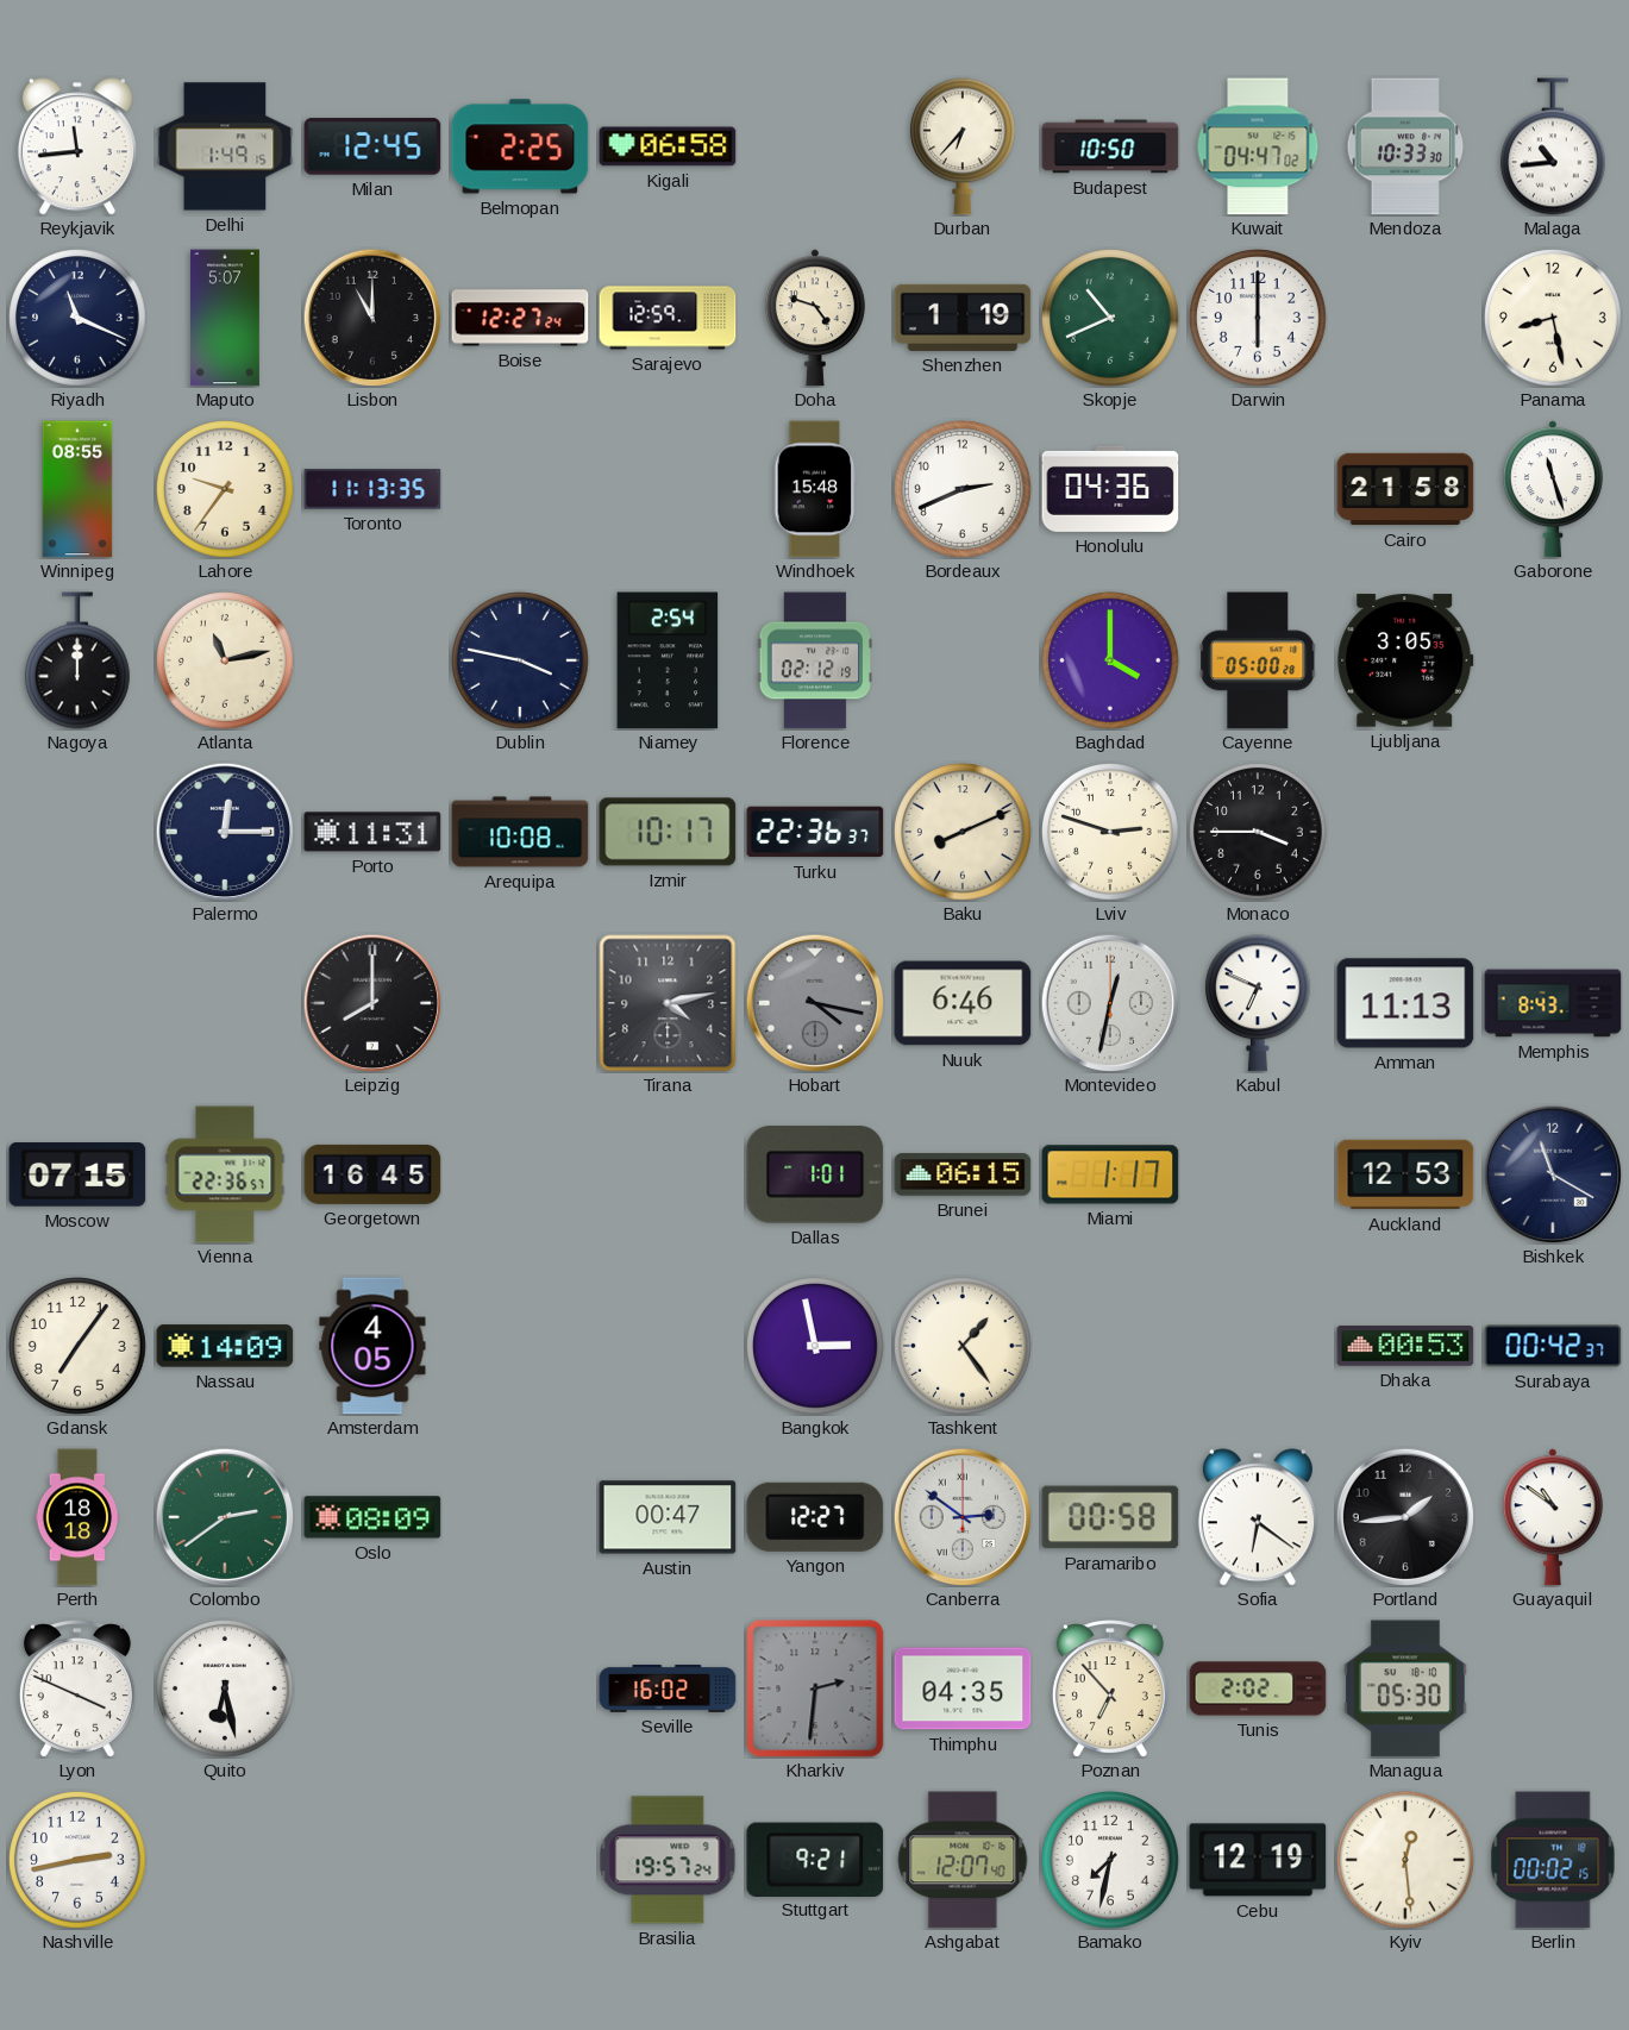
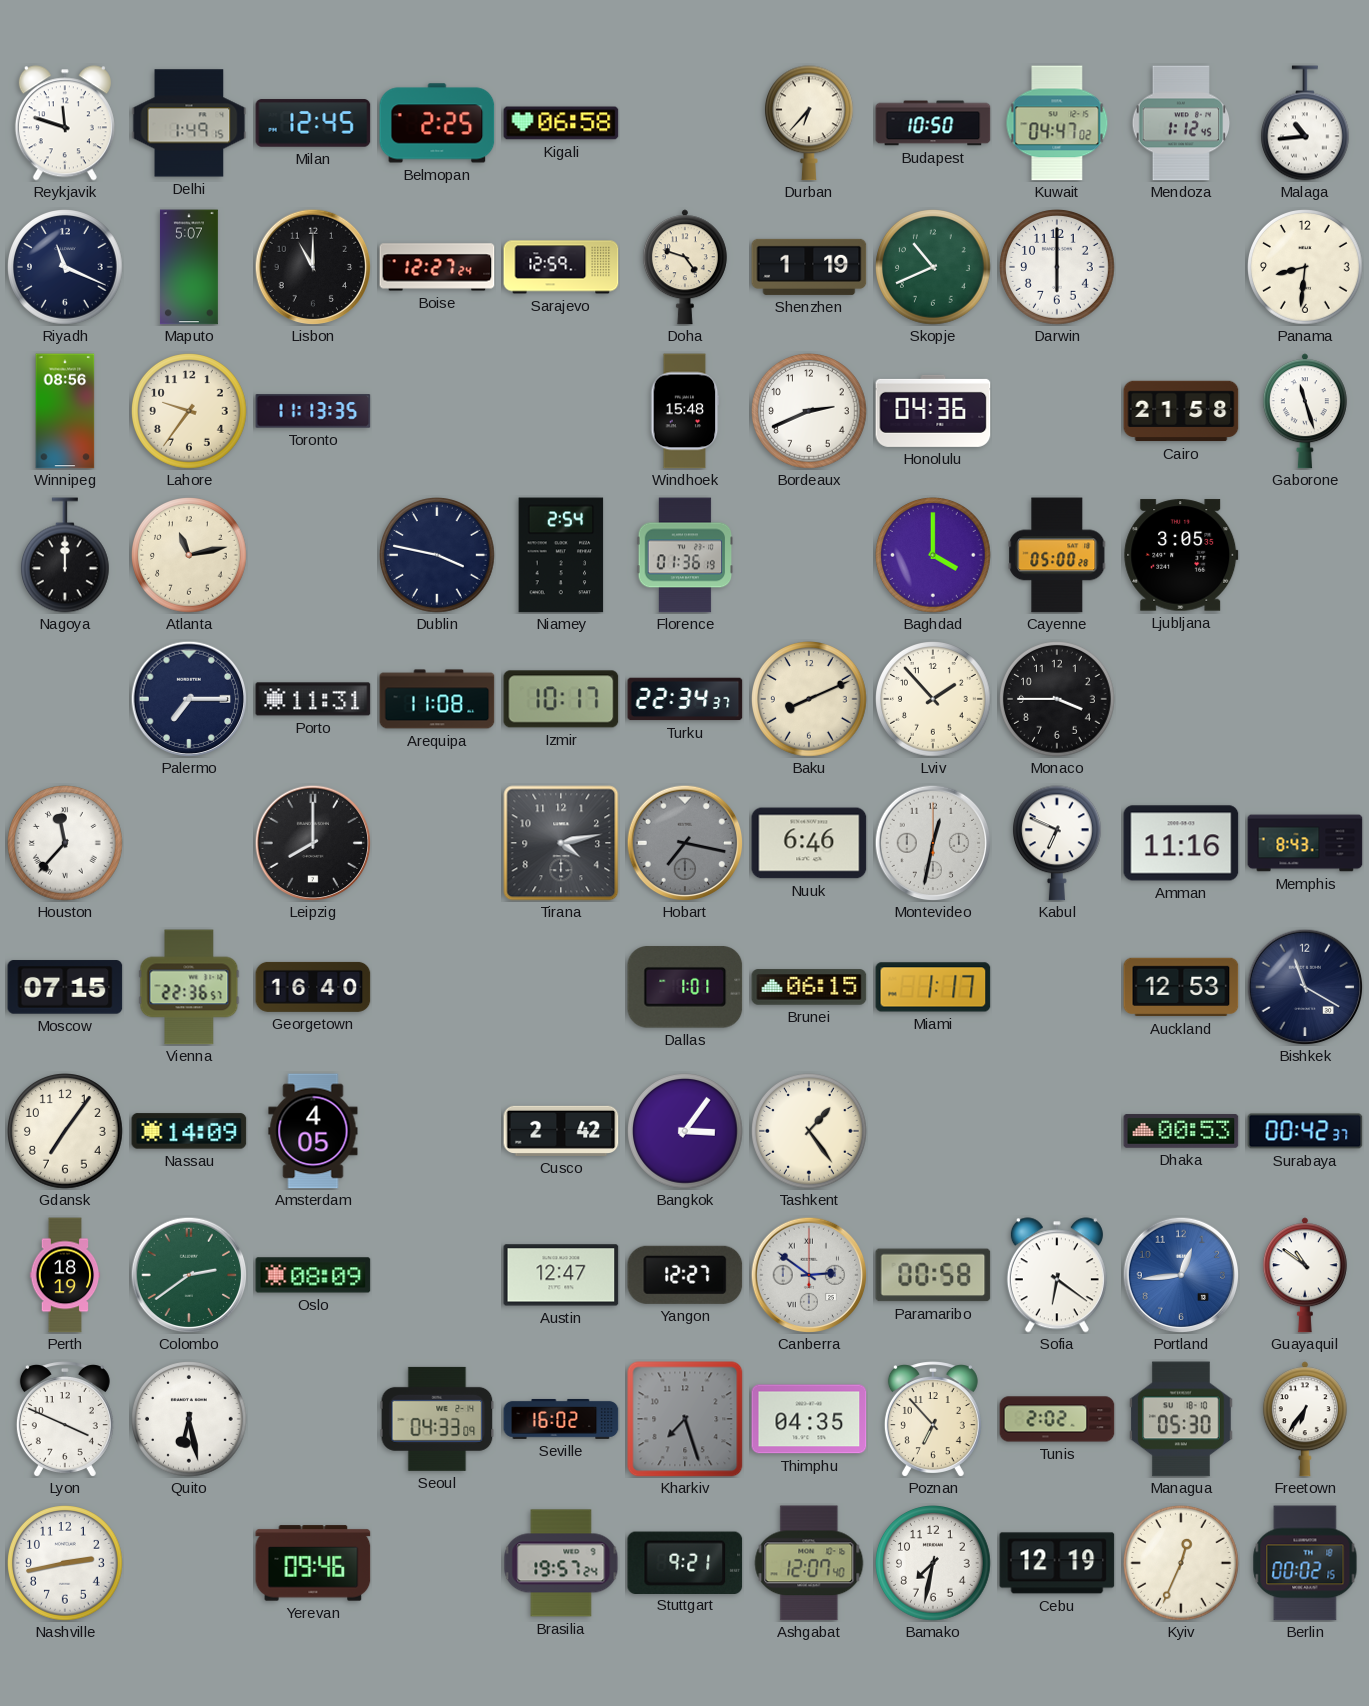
Reykjavik: 11:44 -> 11:48
Mendoza: 10:33 -> 1:12
Panama: 8:28 -> 8:31
Winnipeg: 08:55 -> 08:56
Florence: 02:12 -> 01:36
Palermo: 12:15 -> 7:15
Arequipa: 10:08 -> 11:08
Turku: 22:36 -> 22:34
Lviv: 2:48 -> 1:53
Houston: none -> 11:37
Hobart: 4:17 -> 7:17
Amman: 11:13 -> 11:16
Georgetown: 16:45 -> 16:40
Cusco: none -> 2:42
Bangkok: 2:58 -> 3:06
Perth: 18:18 -> 18:19
Austin: 00:47 -> 12:47
Portland: 1:44 -> 12:44
Portland dial: black -> blue
Seoul: none -> 04:33
Kharkiv: 2:31 -> 7:27
Freetown: none -> 6:36
Yerevan: none -> 09:46
Kyiv: 12:29 -> 12:34
